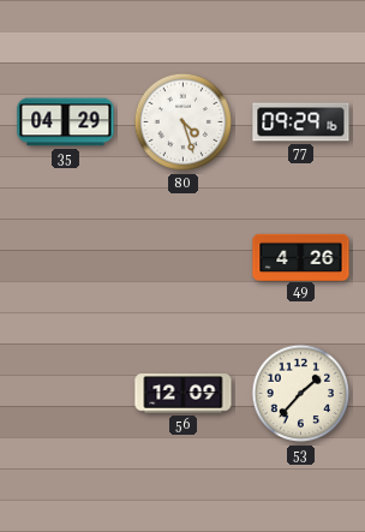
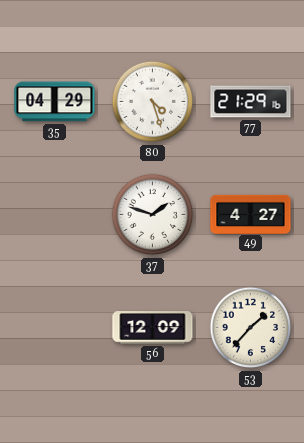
77: 09:29 -> 21:29
37: none -> 1:48
49: 4:26 -> 4:27
